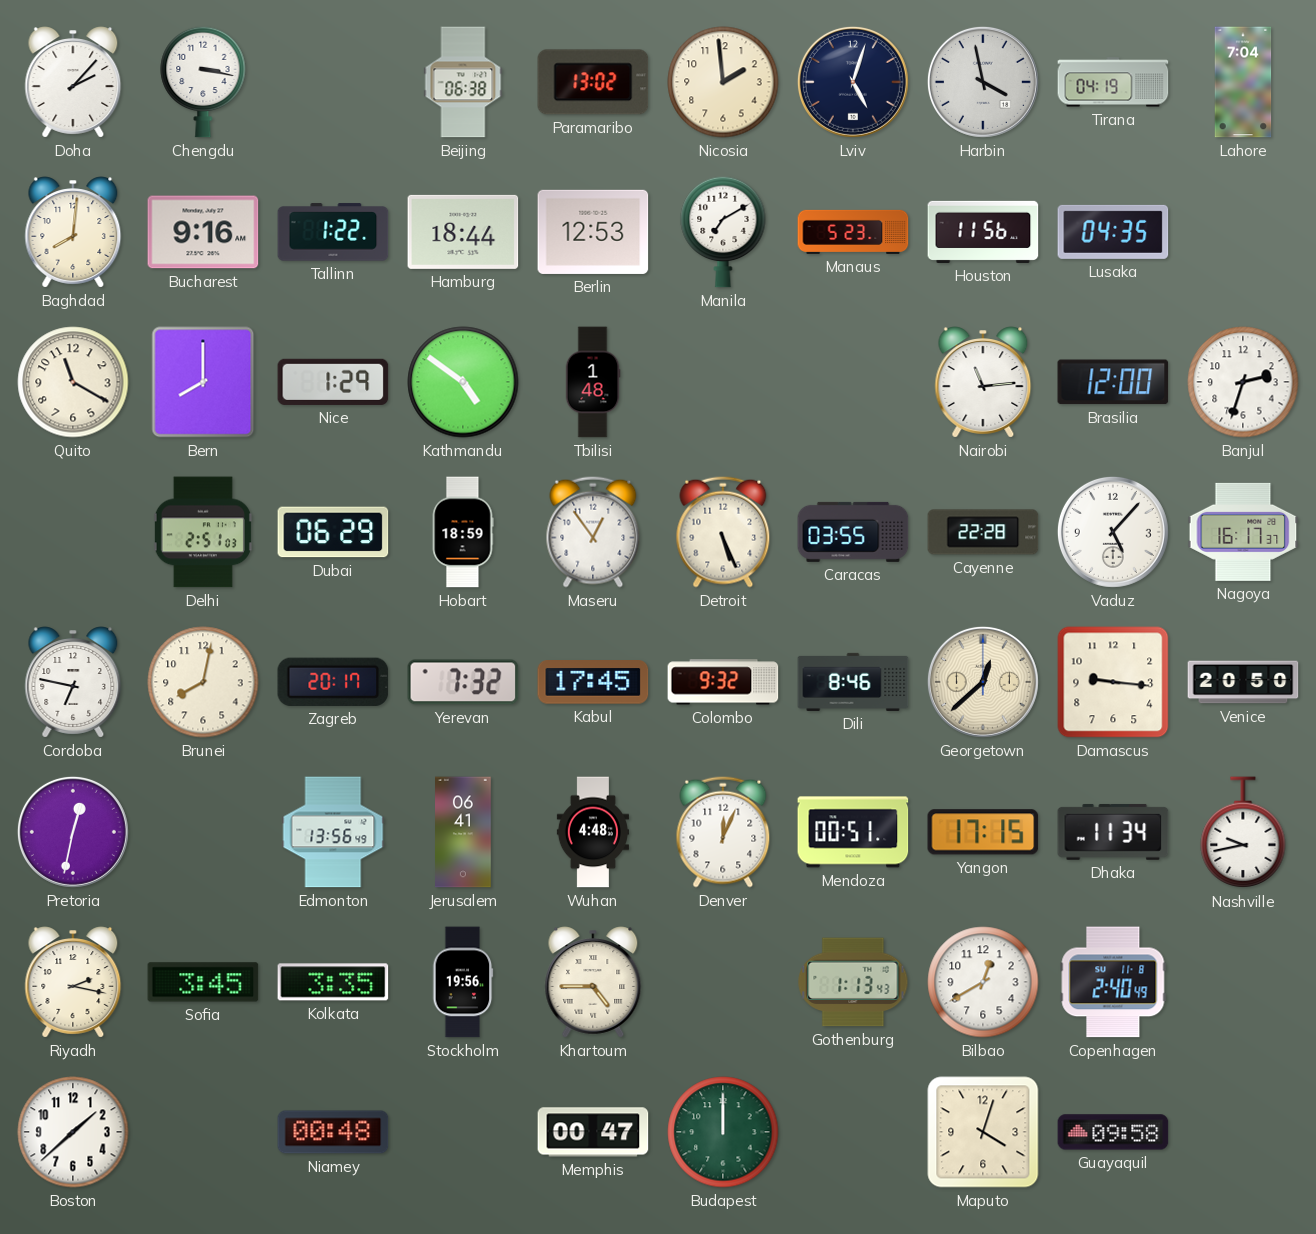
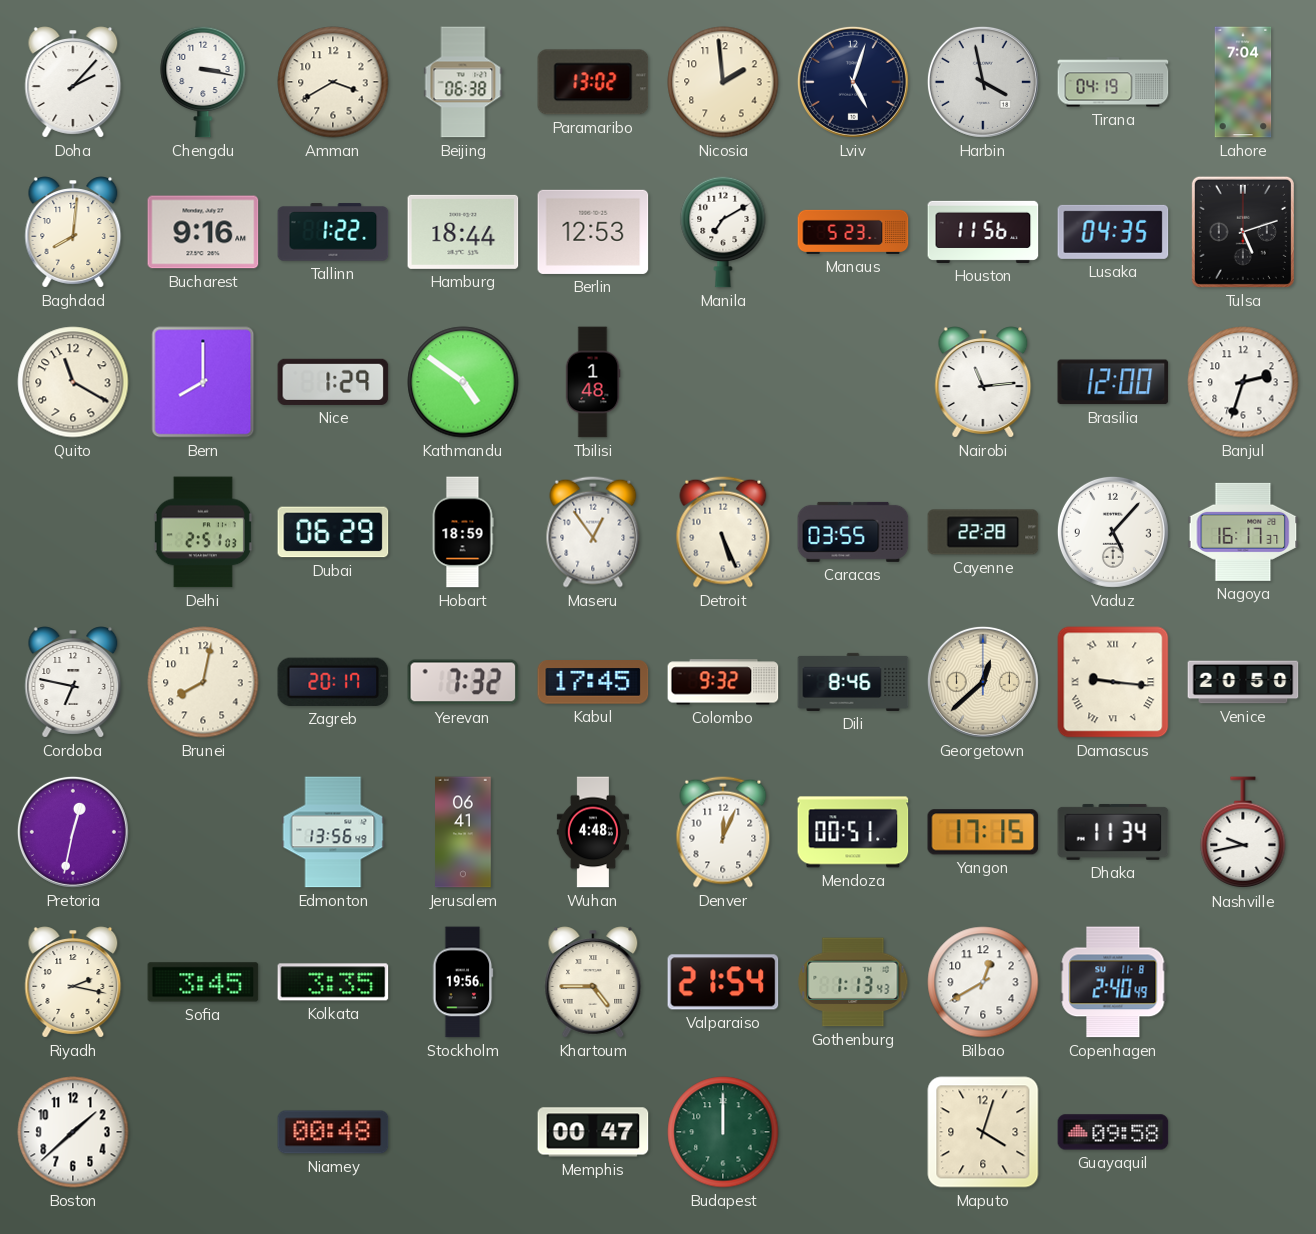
Amman: none -> 3:40
Tulsa: none -> 5:12
Damascus numerals: Arabic -> Roman
Valparaiso: none -> 21:54
